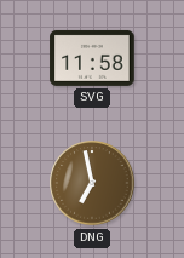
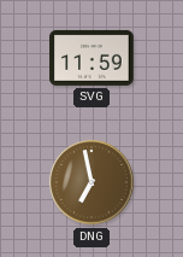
SVG: 11:58 -> 11:59
